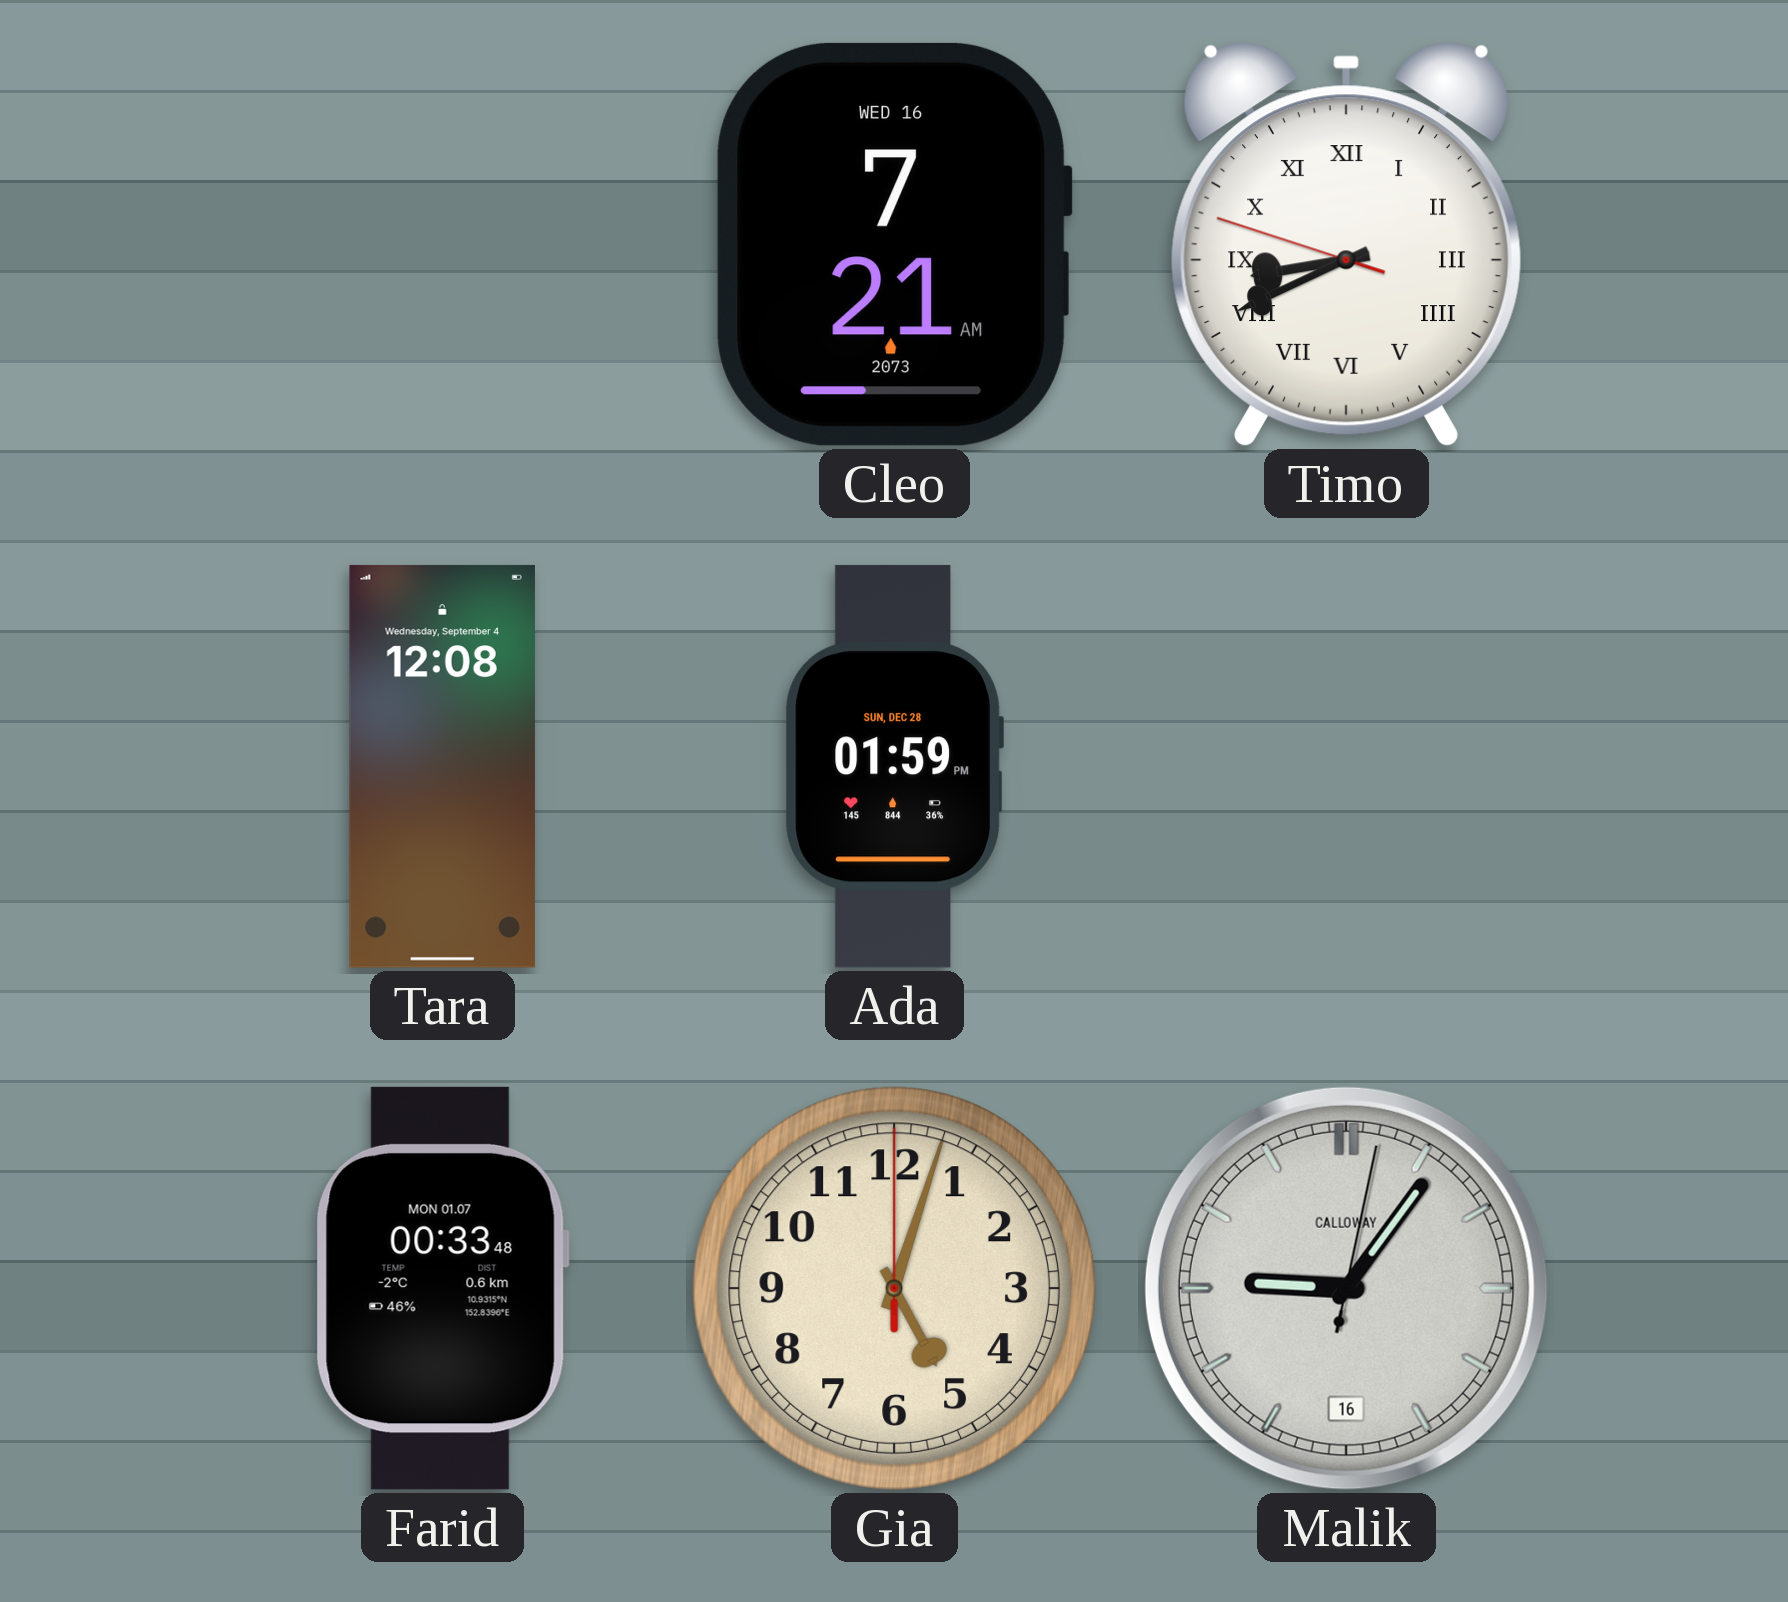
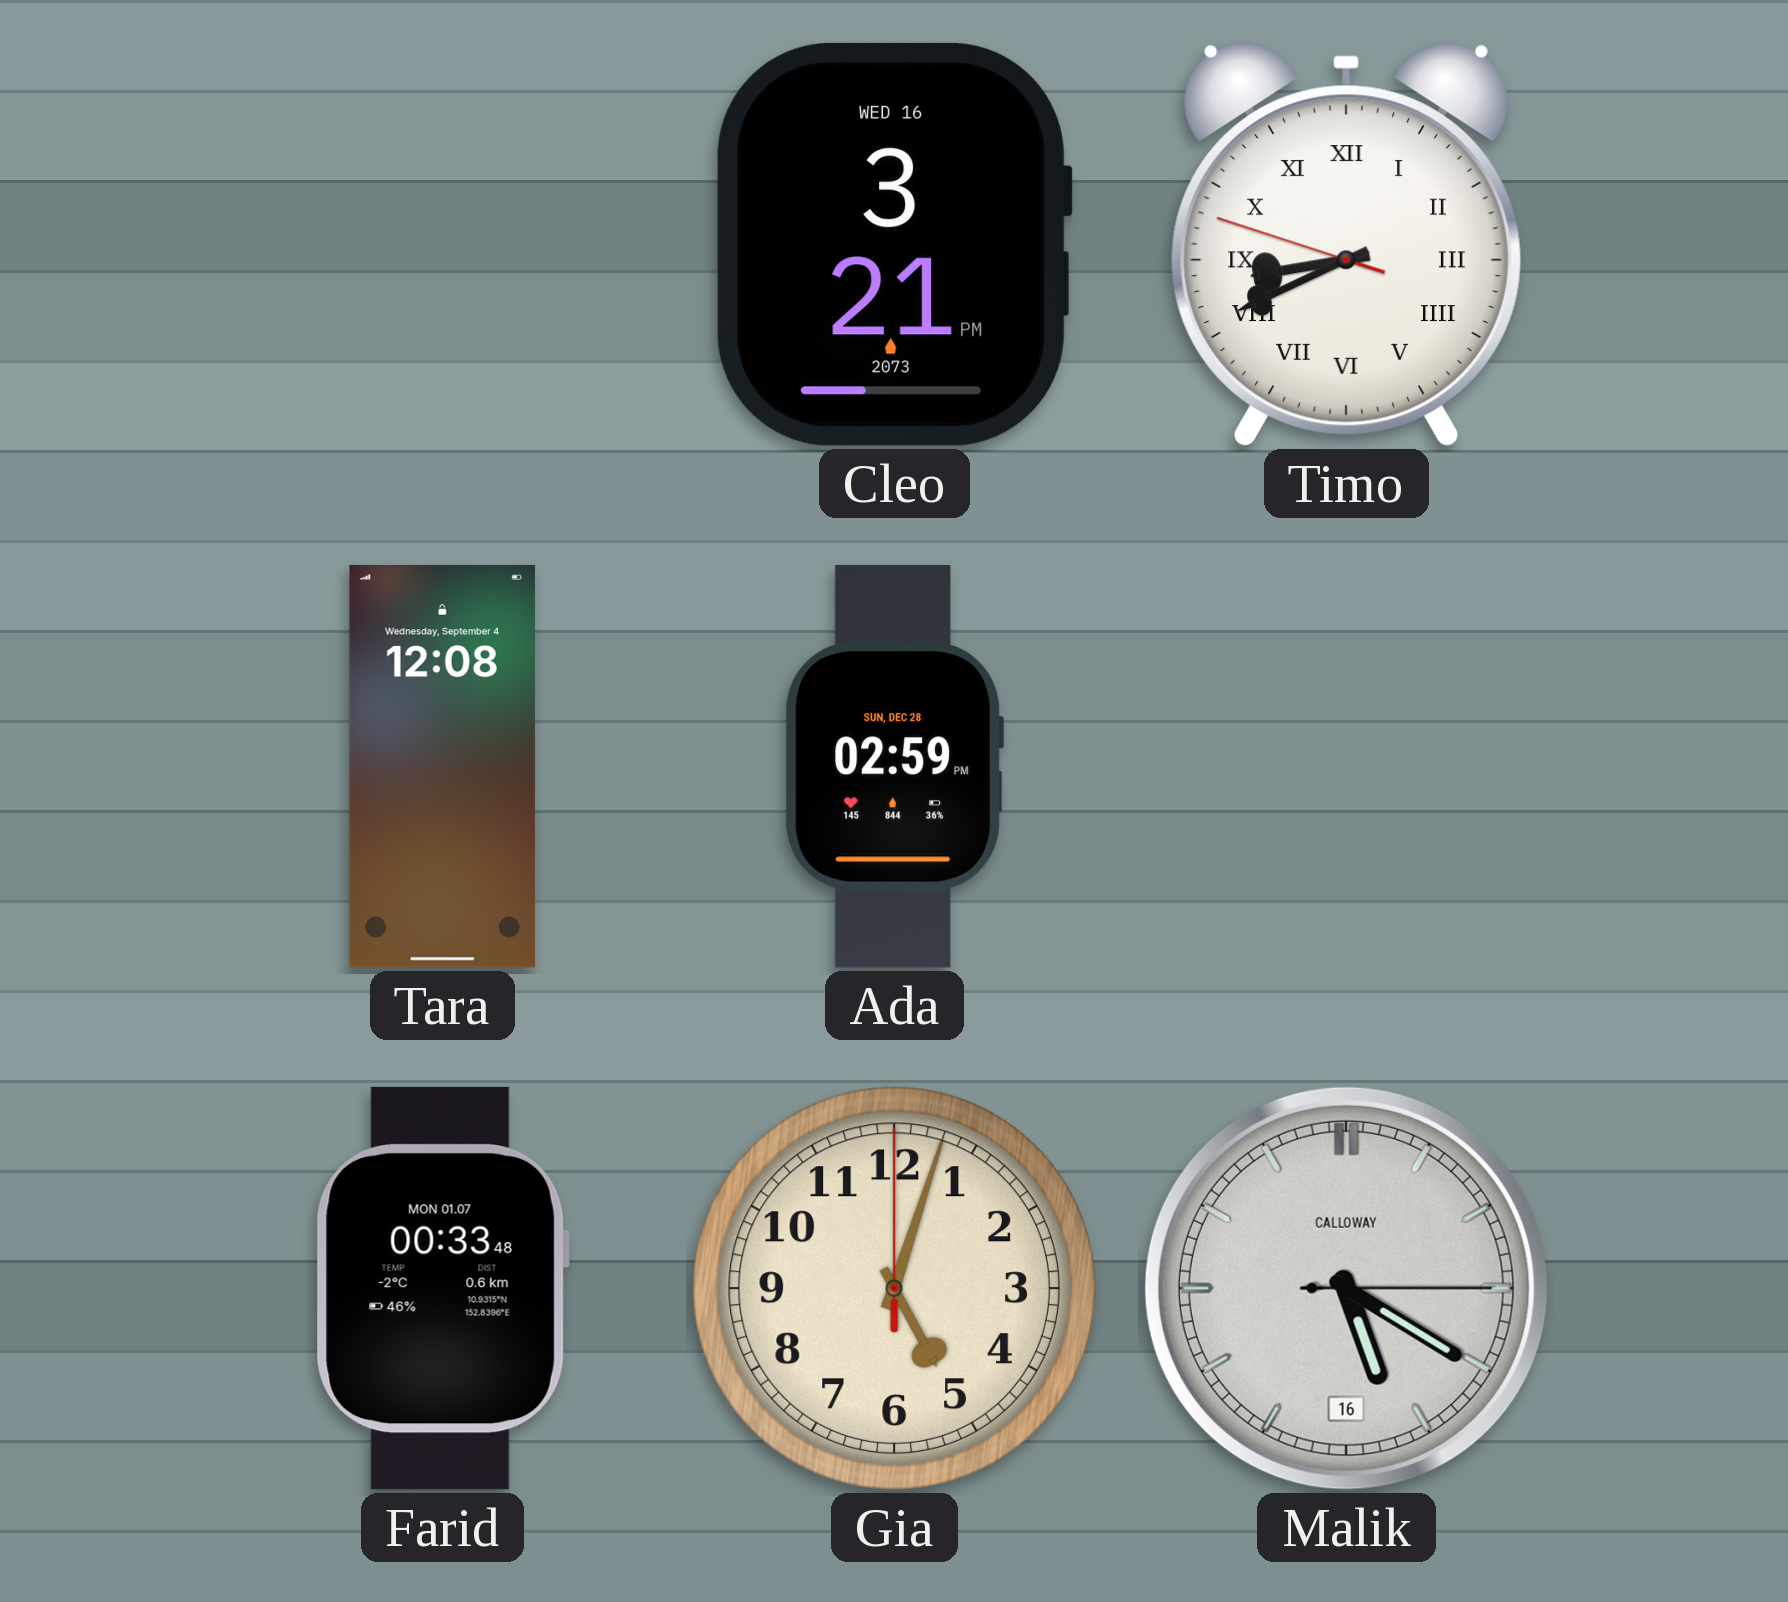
Cleo: 7:21 -> 3:21
Ada: 01:59 -> 02:59
Malik: 9:06 -> 5:20
